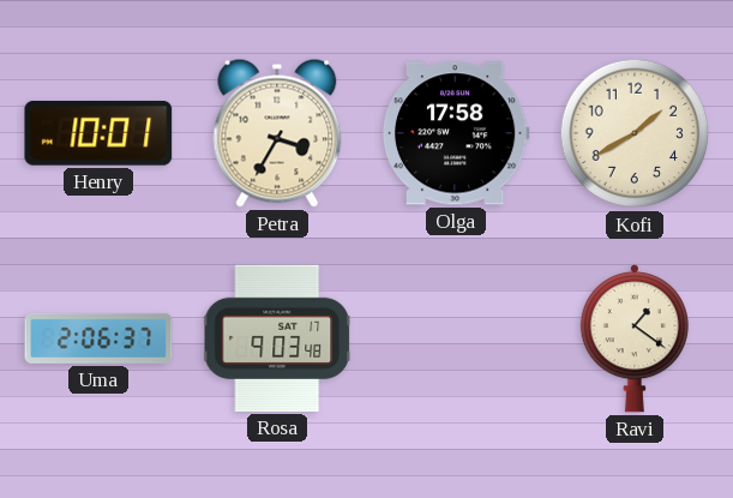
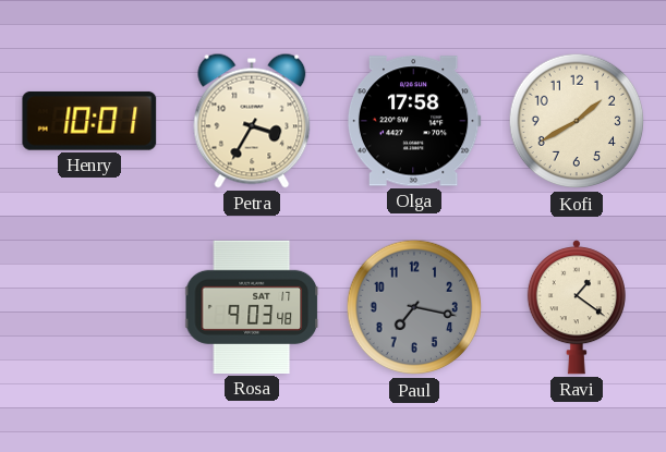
Uma: 2:06 -> none
Paul: none -> 7:17
